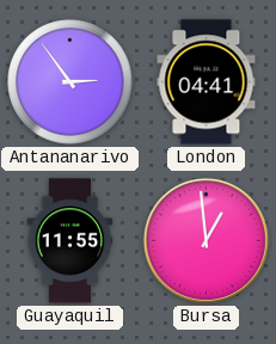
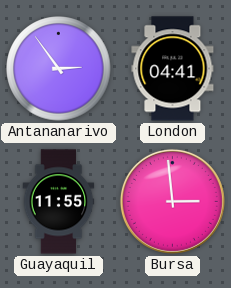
Bursa: 12:59 -> 2:59
